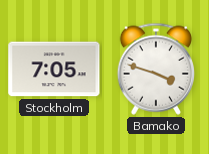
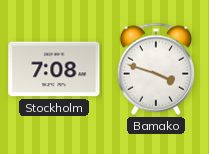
Stockholm: 7:05 -> 7:08
